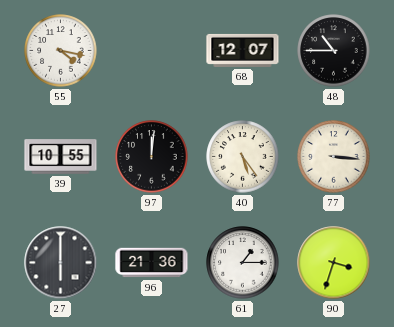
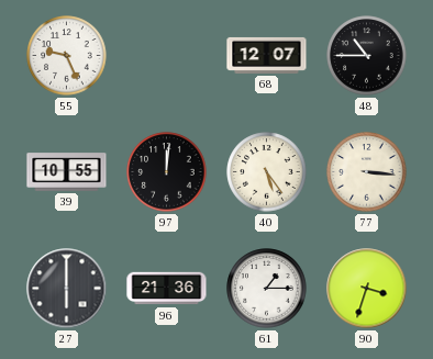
55: 4:17 -> 9:26
